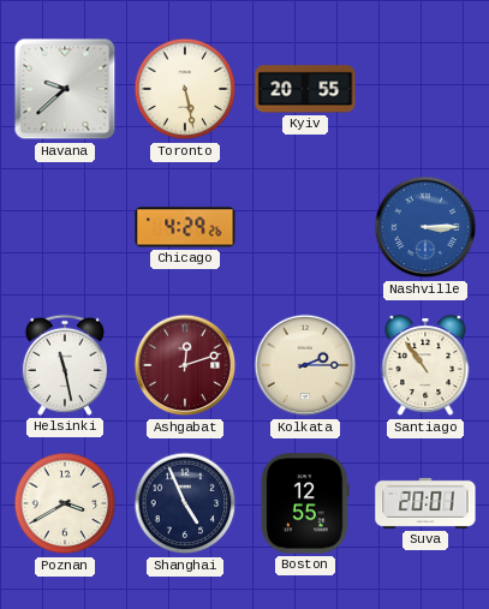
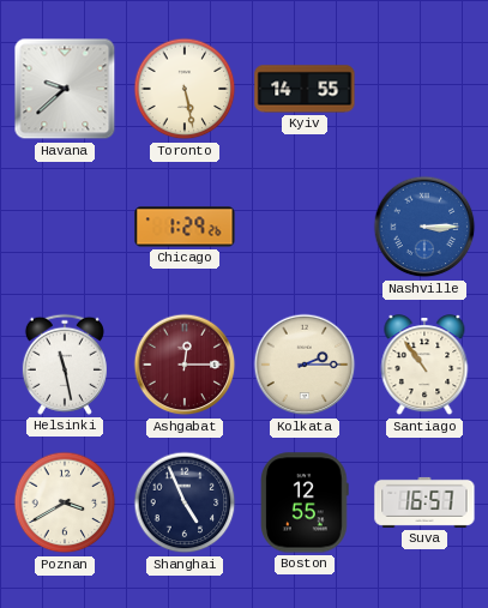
Kyiv: 20:55 -> 14:55
Chicago: 4:29 -> 1:29
Ashgabat: 12:12 -> 12:15
Suva: 20:01 -> 16:57
